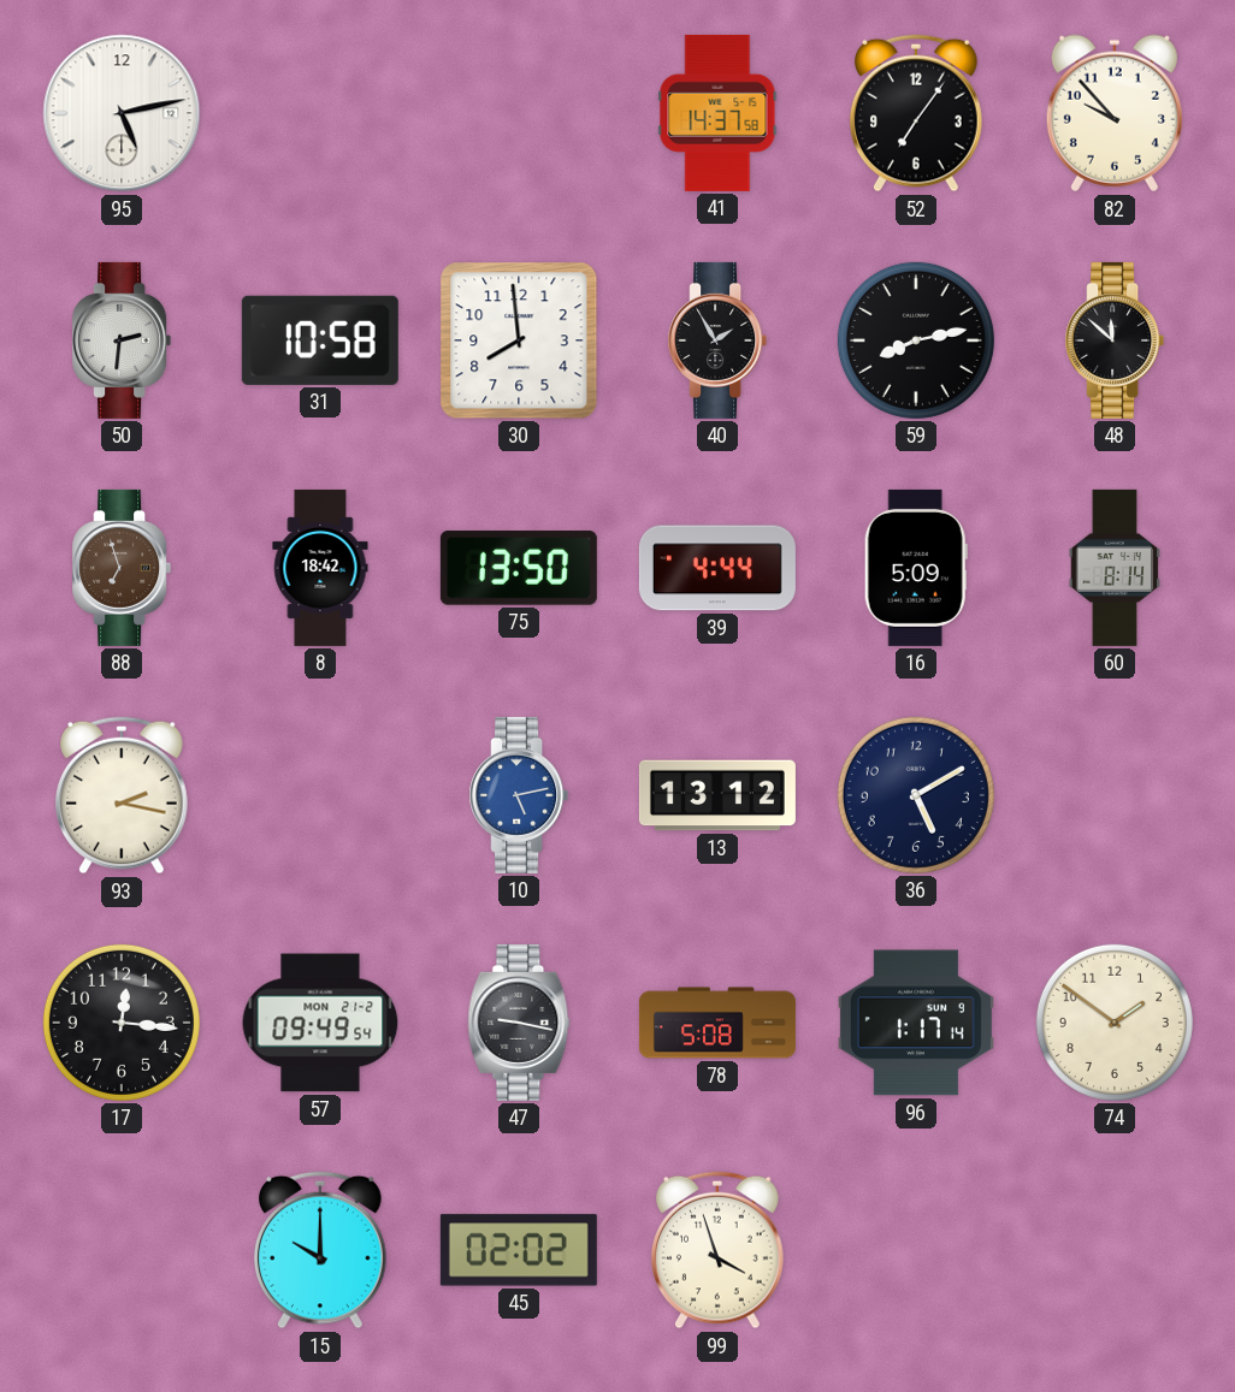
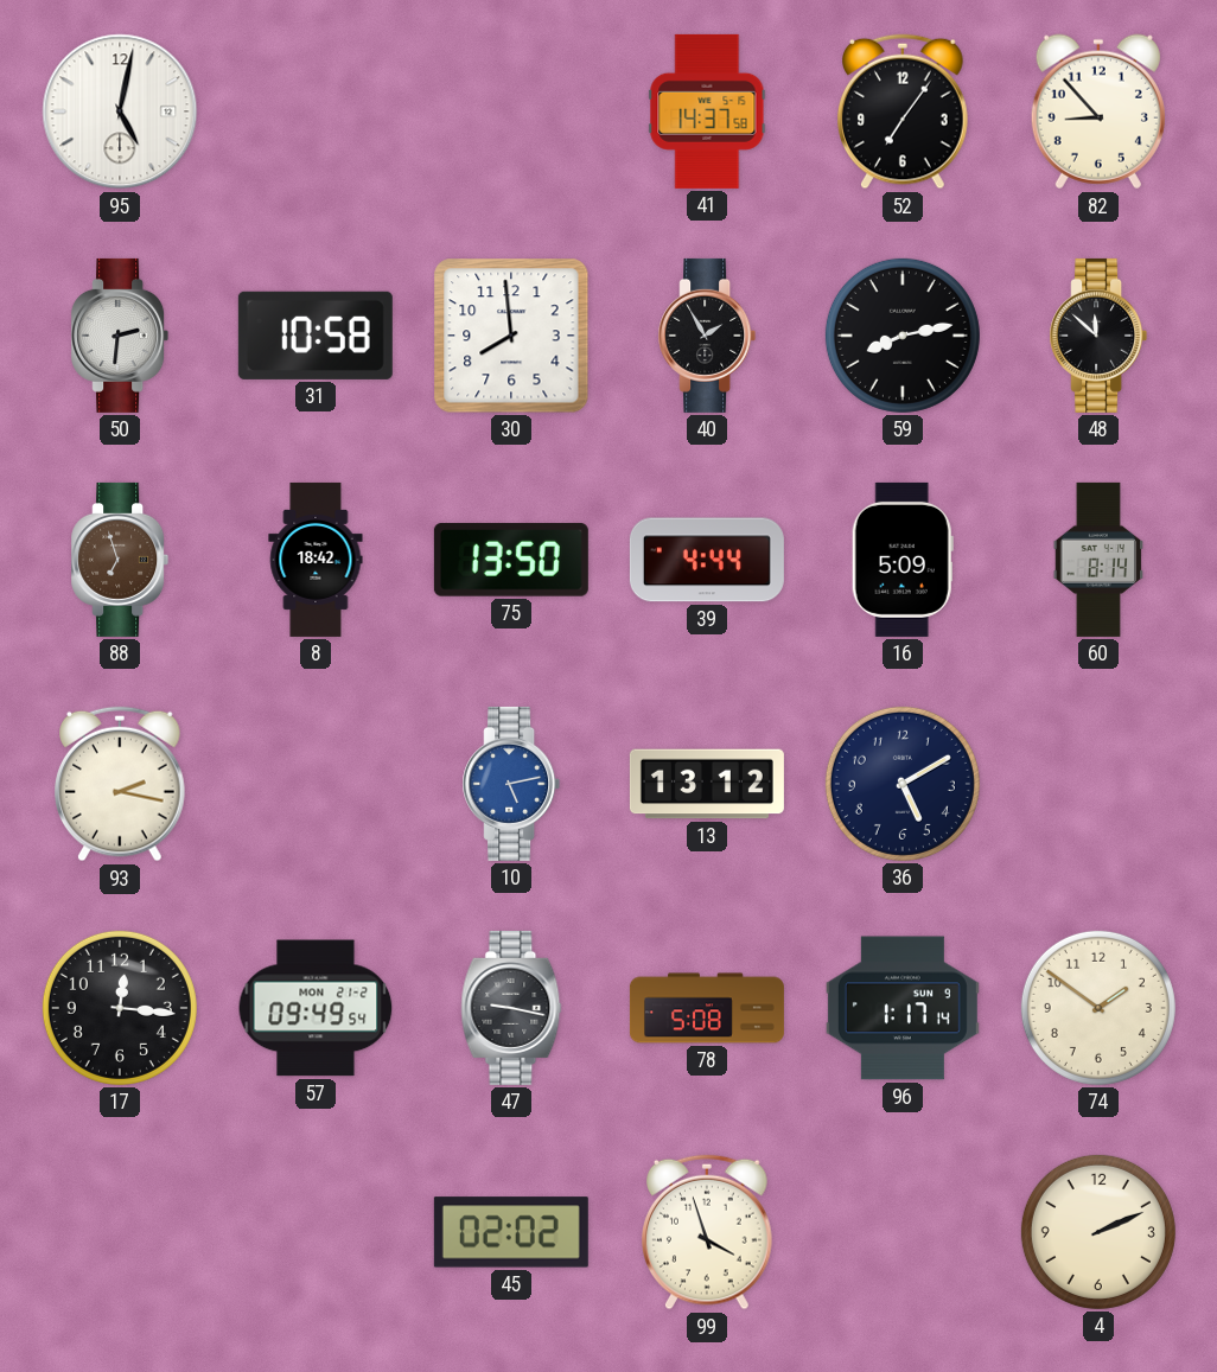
95: 5:13 -> 5:02
82: 9:53 -> 8:53
15: 10:00 -> none
4: none -> 2:11
